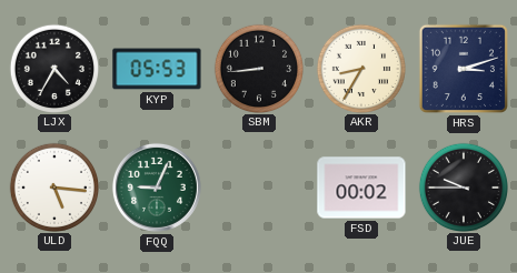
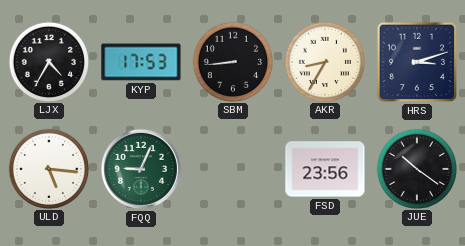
KYP: 05:53 -> 17:53
FSD: 00:02 -> 23:56
JUE: 9:45 -> 10:21
